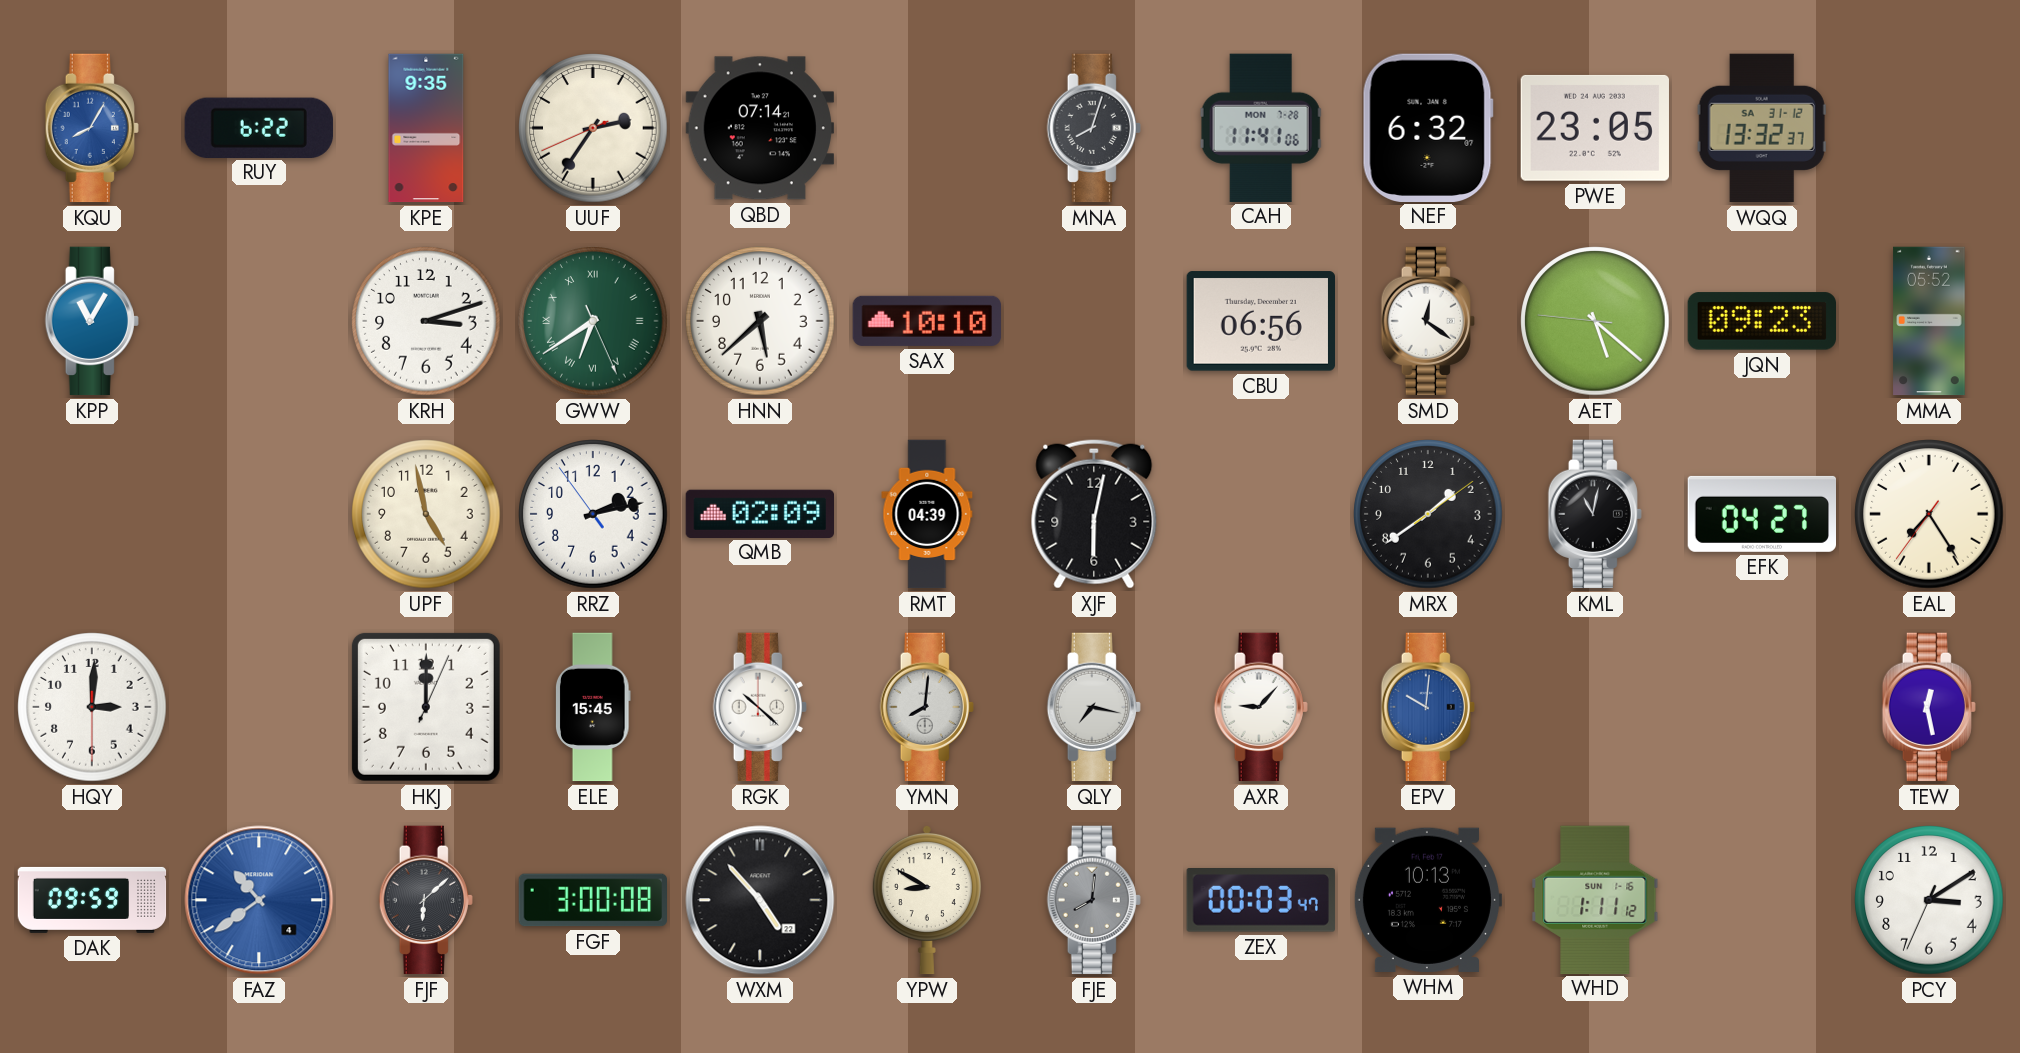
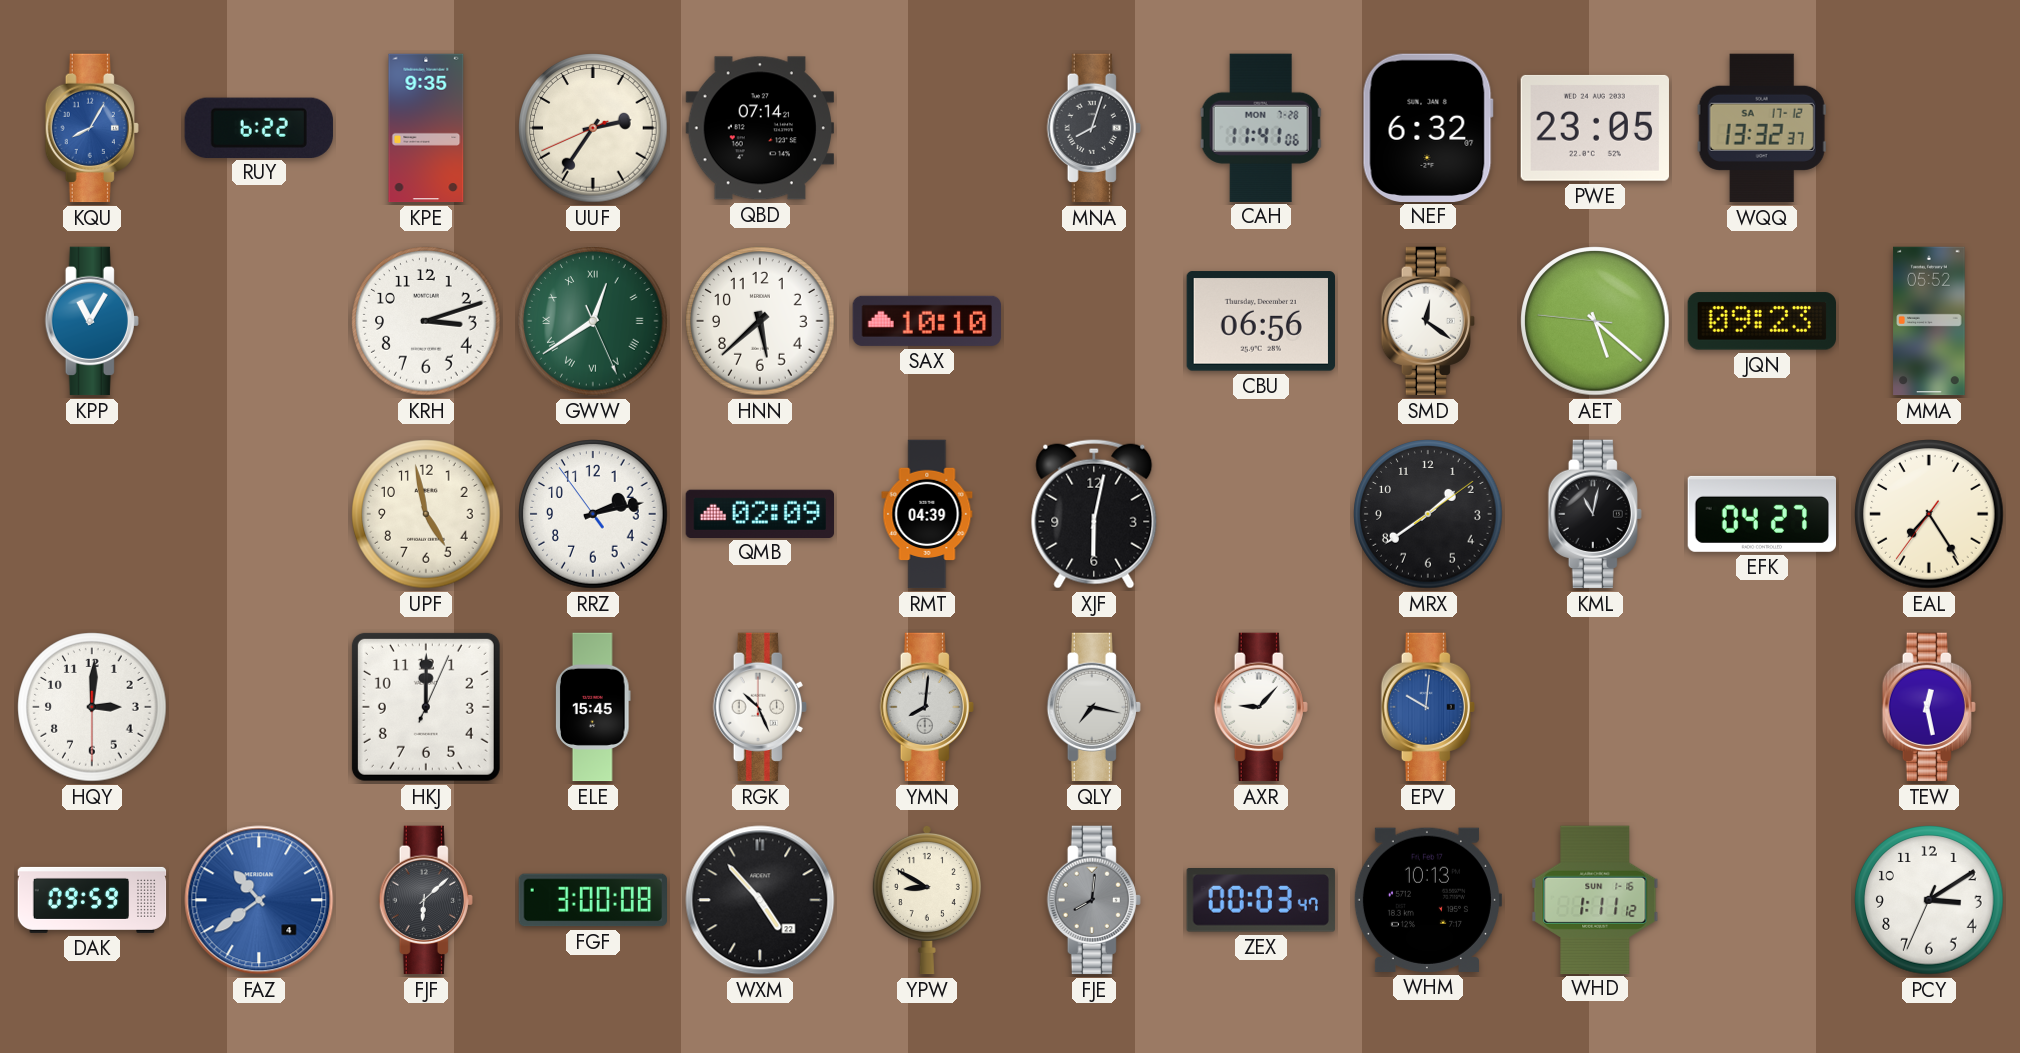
WQQ date: SA 31-12 -> SA 17-12
GWW: 6:39 -> 12:39
RGK: 10:22 -> 10:26
